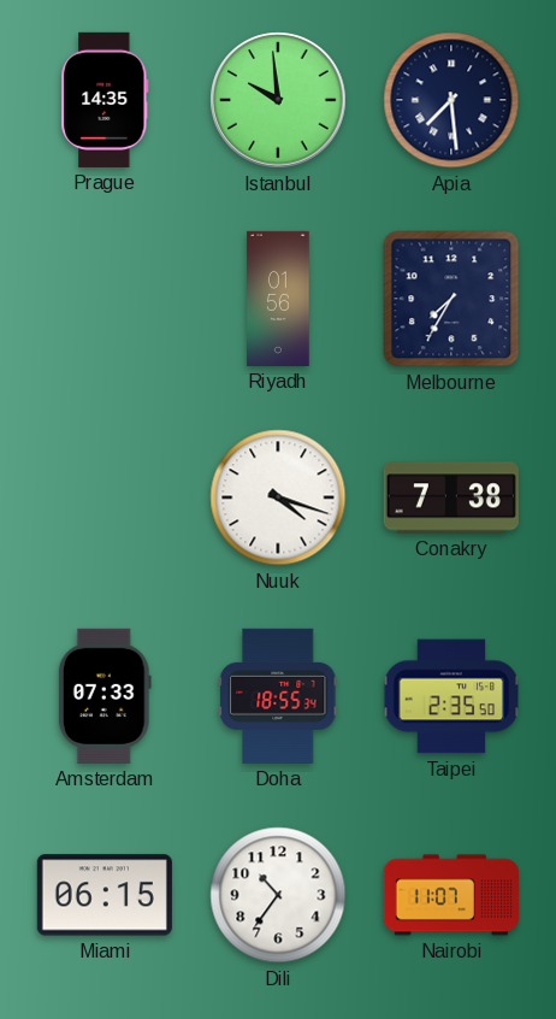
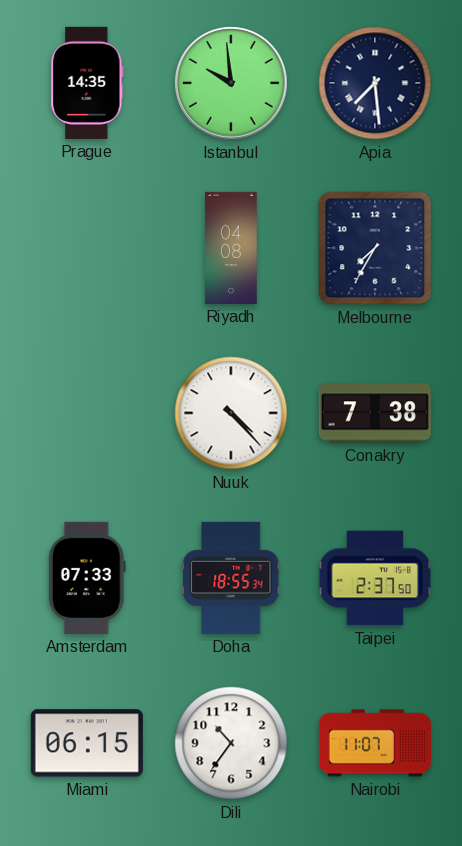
Riyadh: 01:56 -> 04:08
Nuuk: 4:18 -> 4:23
Taipei: 2:35 -> 2:37
